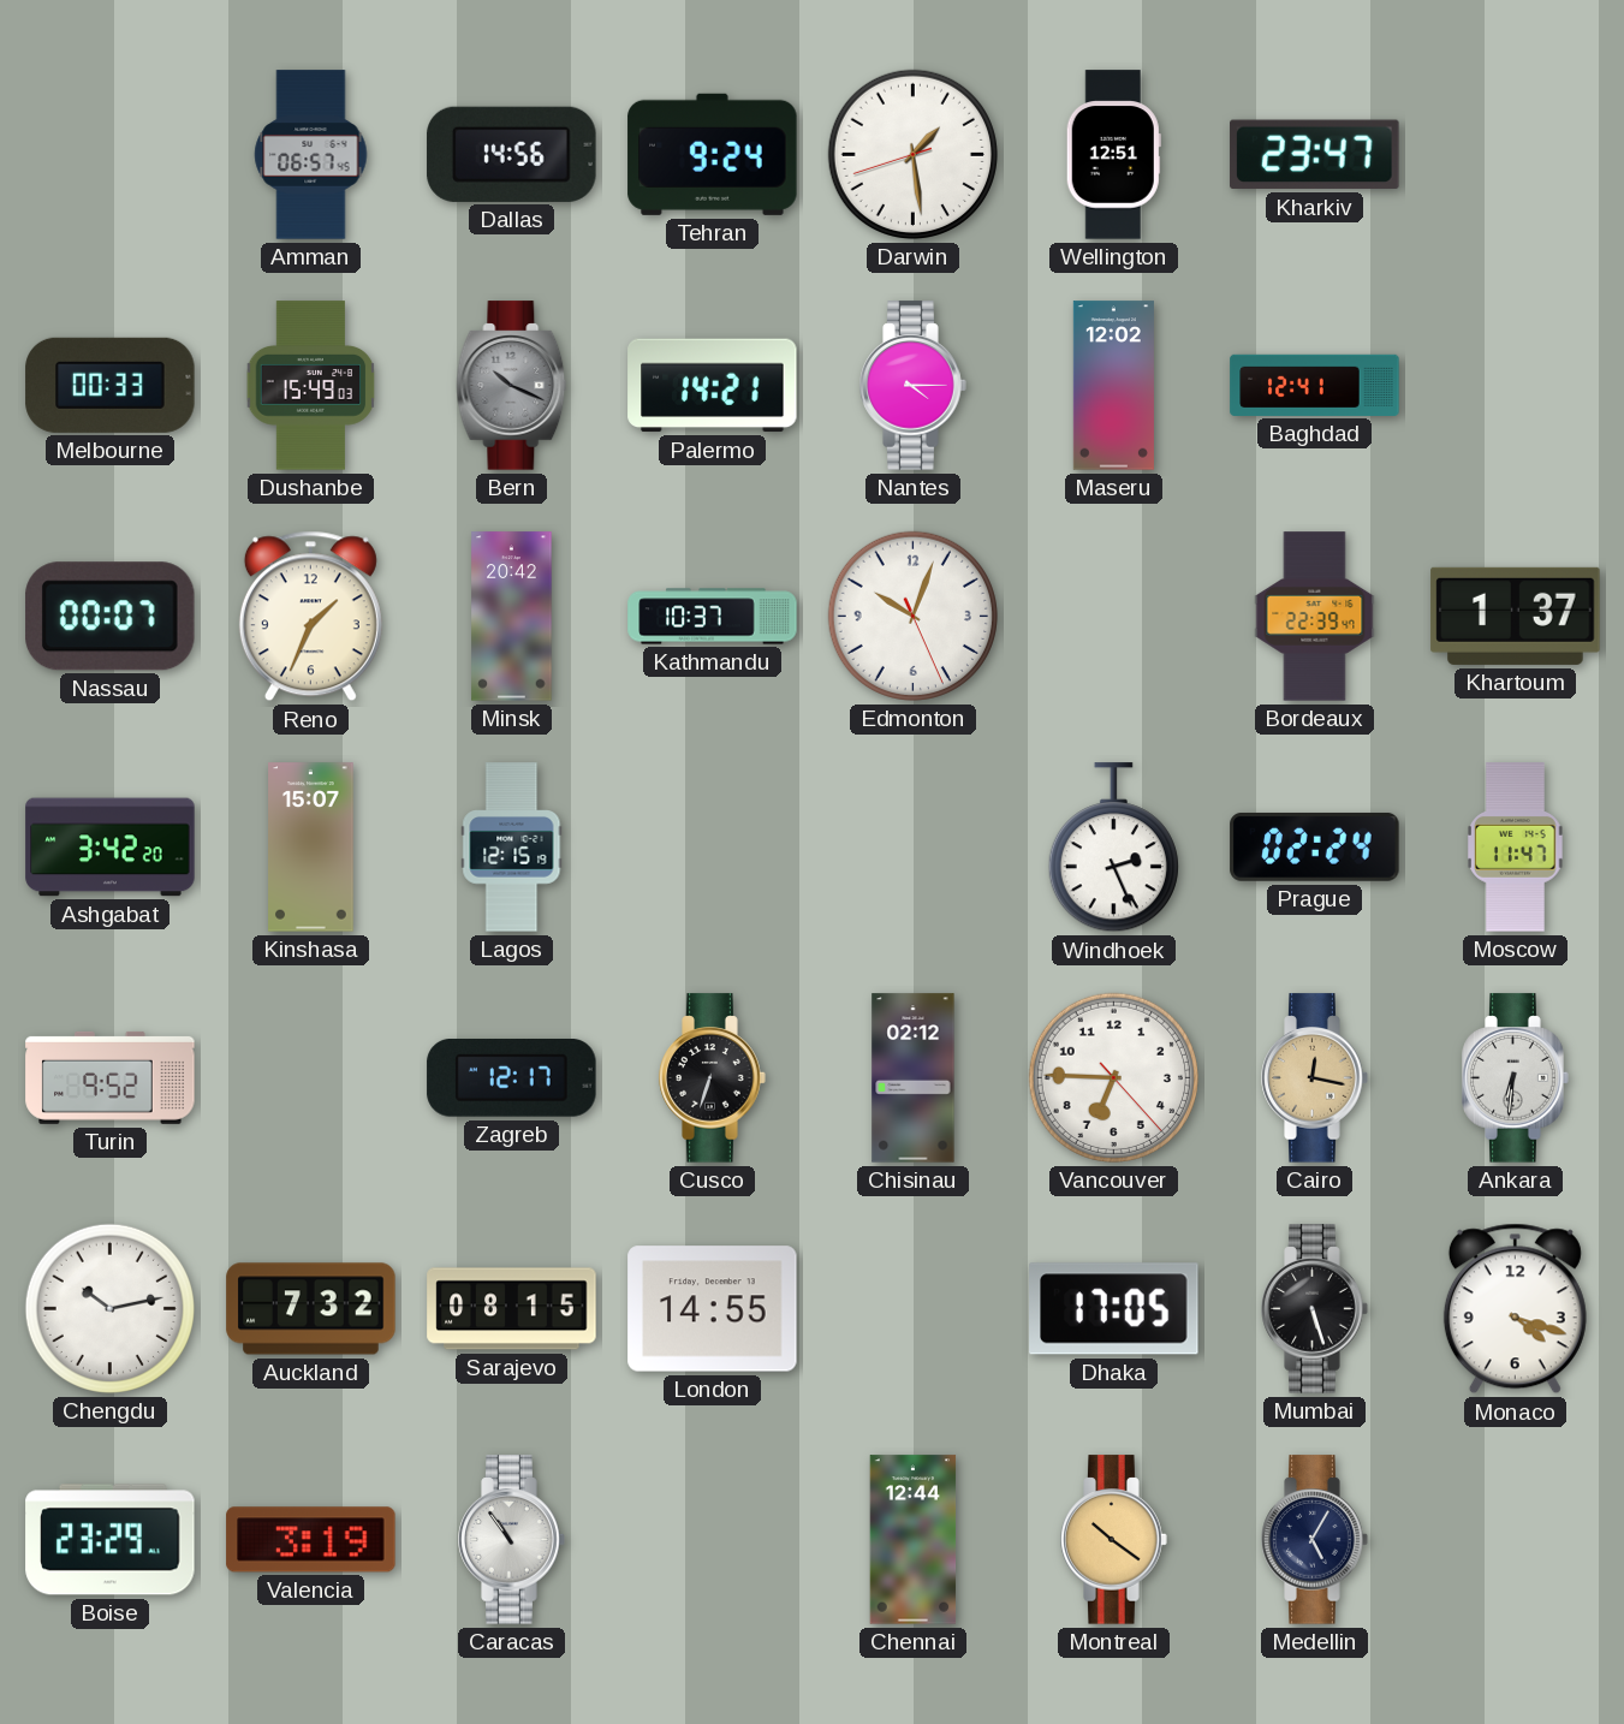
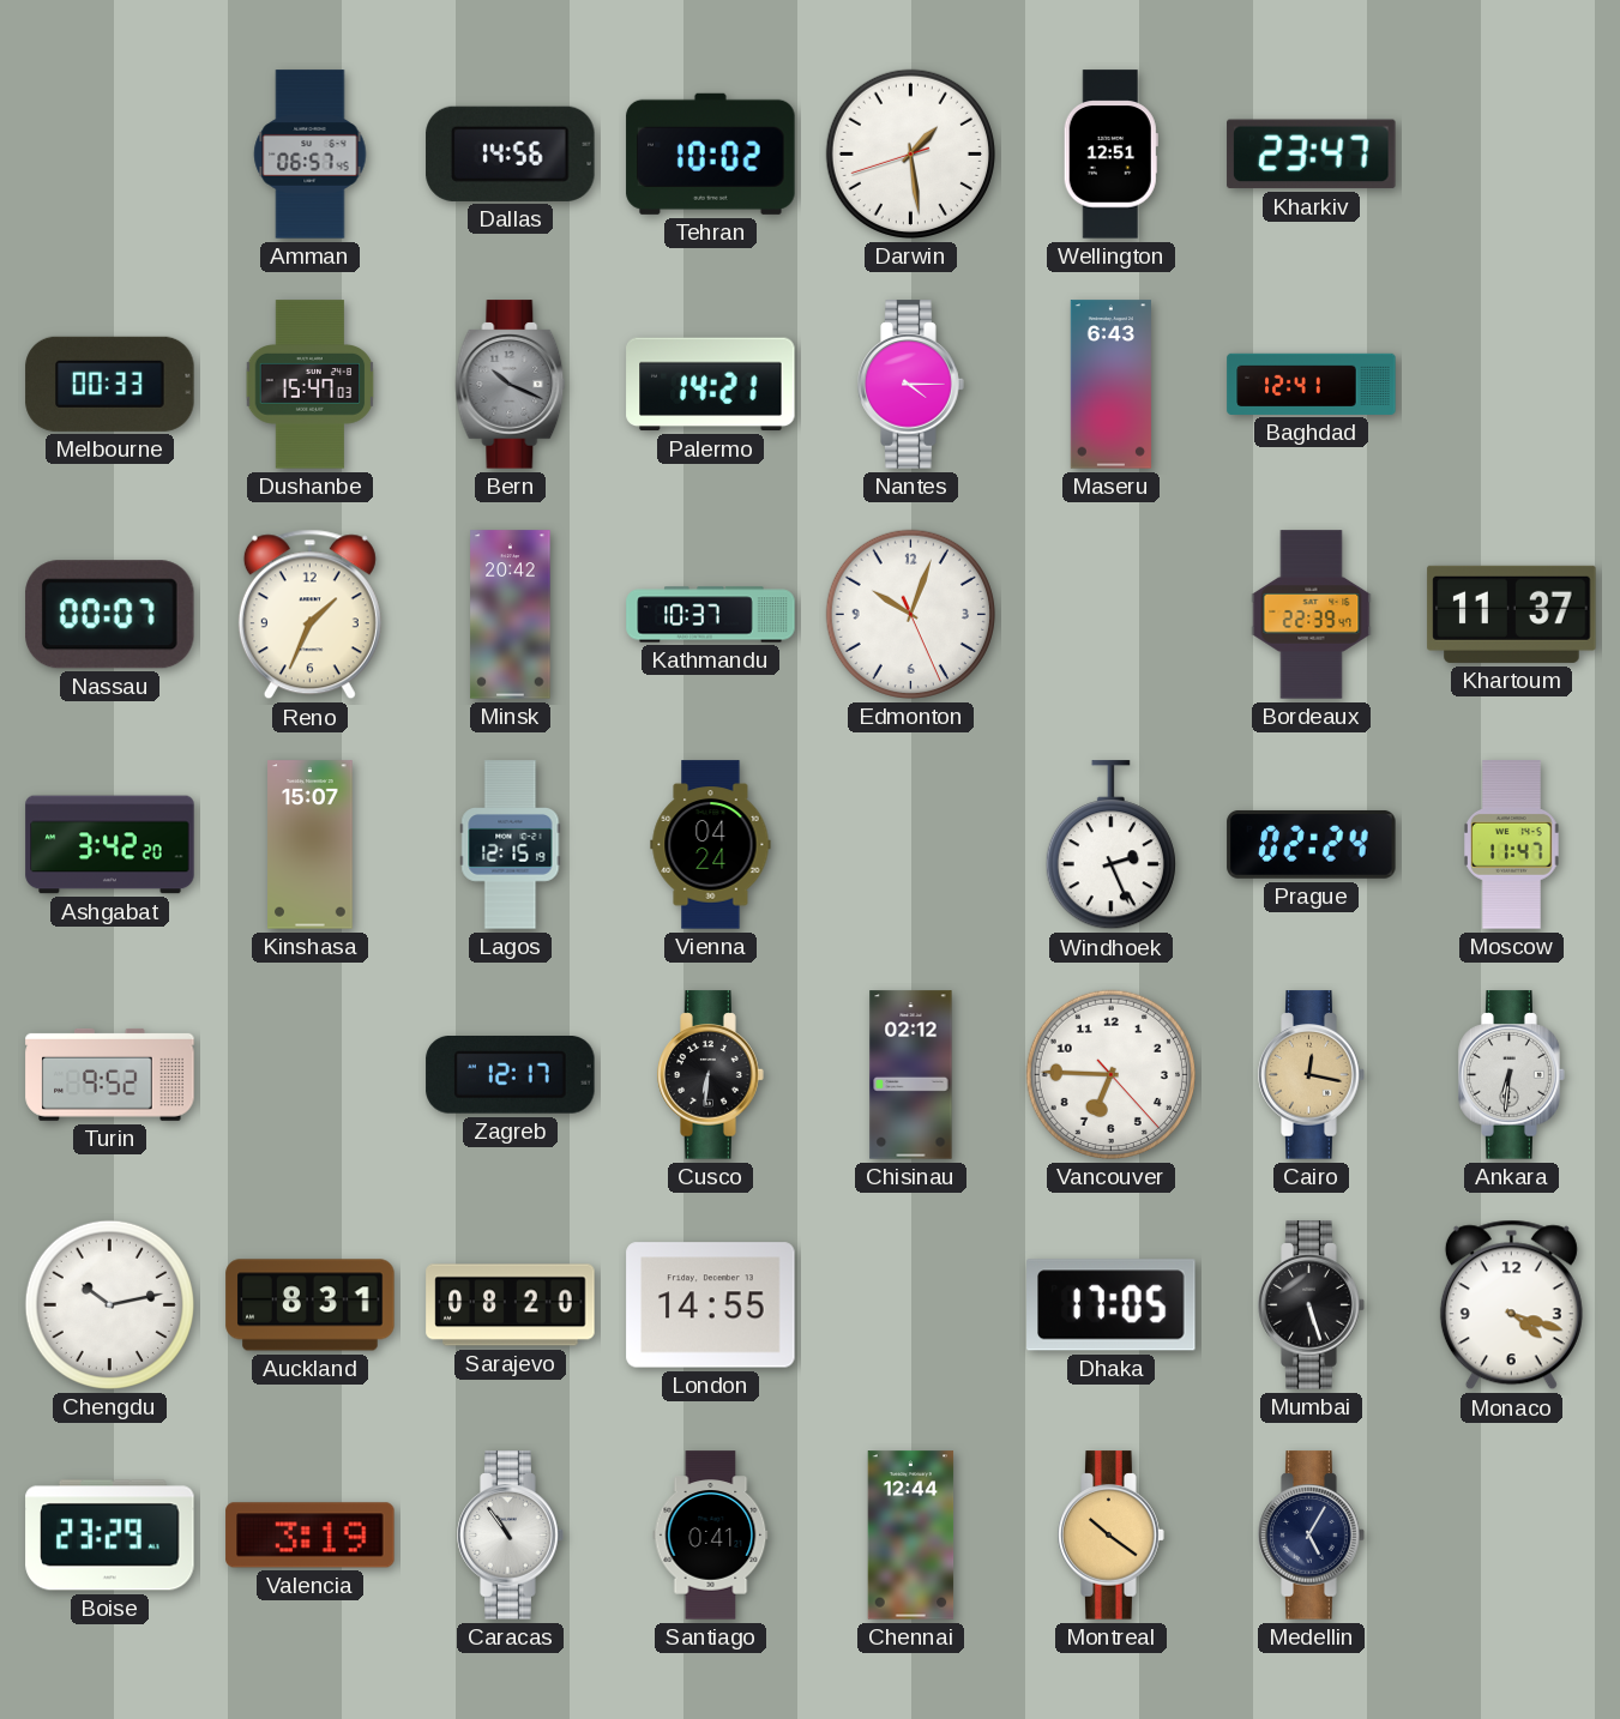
Tehran: 9:24 -> 10:02
Dushanbe: 15:49 -> 15:47
Maseru: 12:02 -> 6:43
Khartoum: 1:37 -> 11:37
Vienna: none -> 04:24
Cusco: 6:33 -> 6:31
Auckland: 7:32 -> 8:31
Sarajevo: 08:15 -> 08:20
Santiago: none -> 0:41
